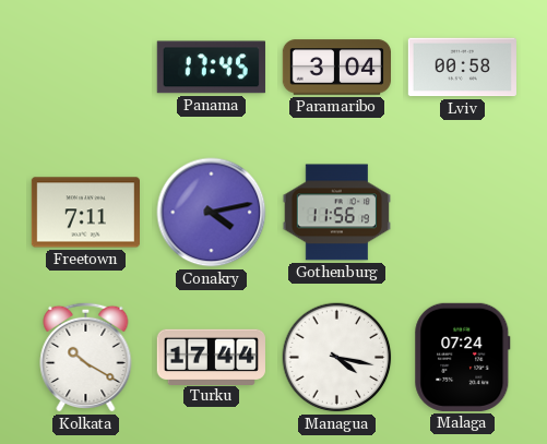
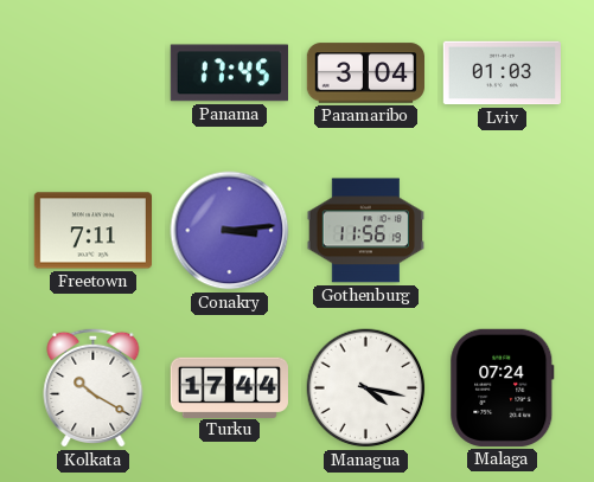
Lviv: 00:58 -> 01:03
Conakry: 4:13 -> 3:14
